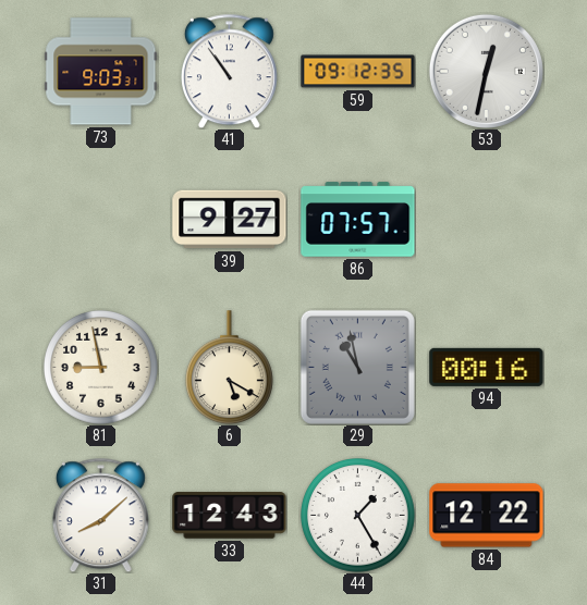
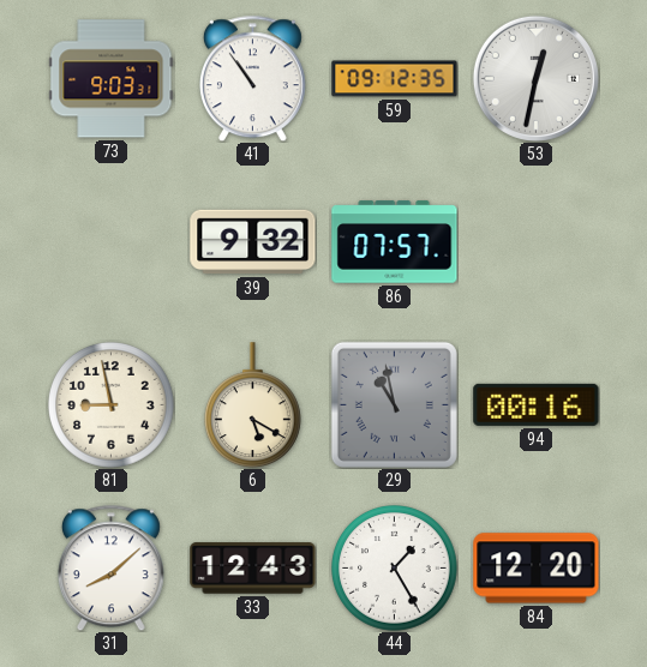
39: 9:27 -> 9:32
84: 12:22 -> 12:20
